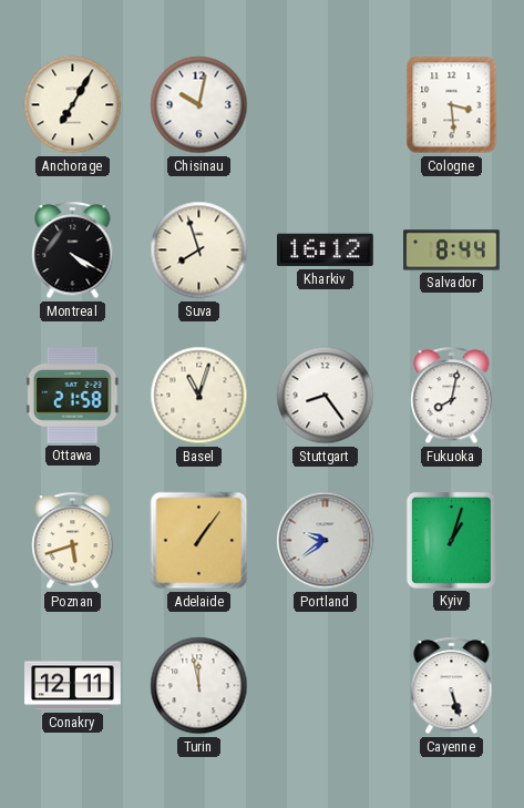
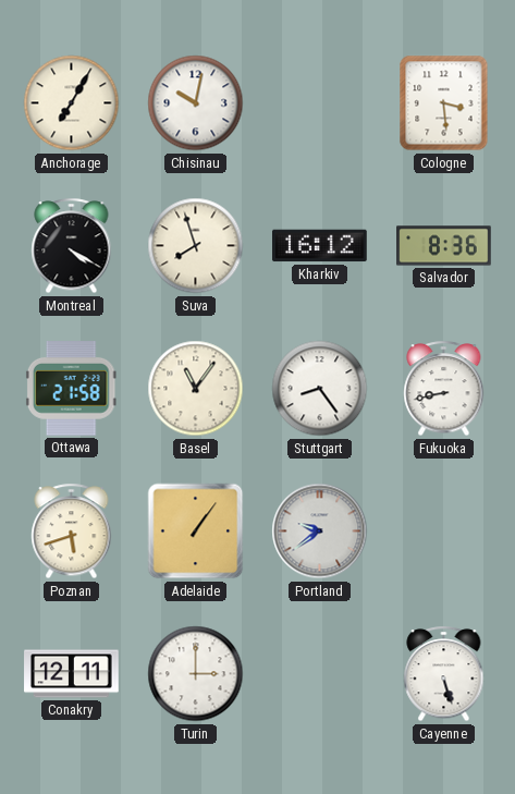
Salvador: 8:44 -> 8:36
Basel: 11:03 -> 11:06
Fukuoka: 8:02 -> 8:43
Kyiv: 1:03 -> none
Turin: 11:58 -> 3:00
